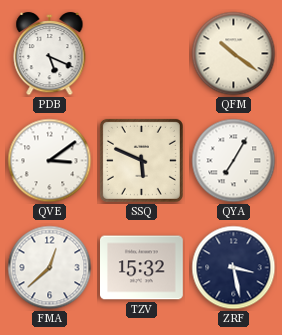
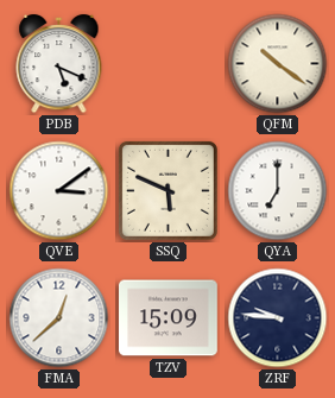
QYA: 7:05 -> 7:00
TZV: 15:32 -> 15:09
ZRF: 3:28 -> 9:46
